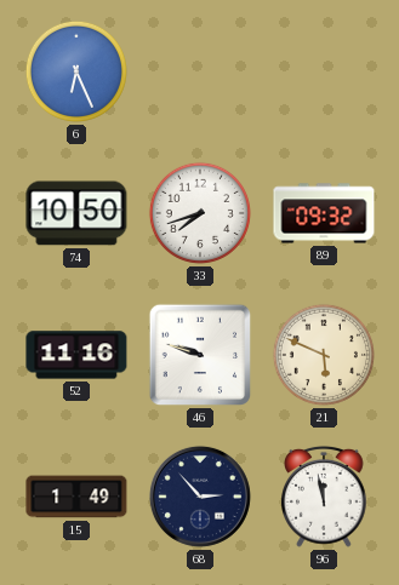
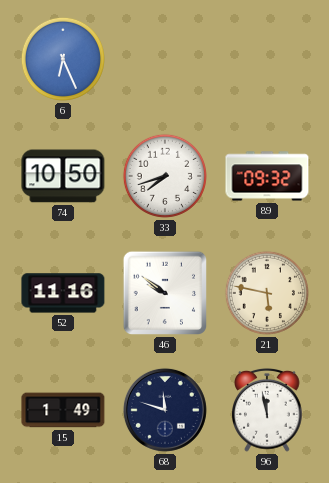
46: 9:48 -> 9:51
21: 5:49 -> 5:47
68: 2:53 -> 11:48
